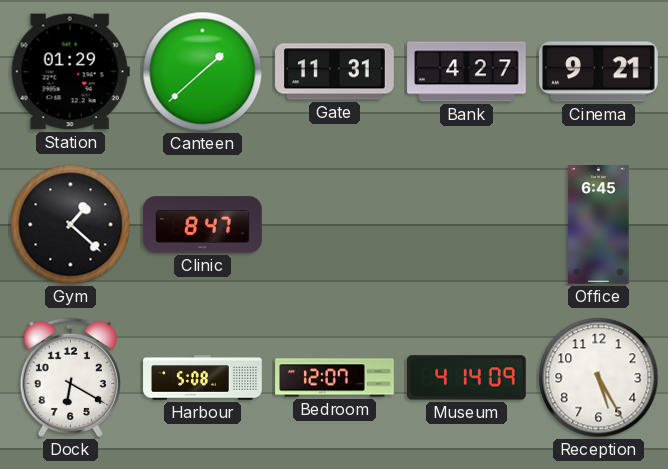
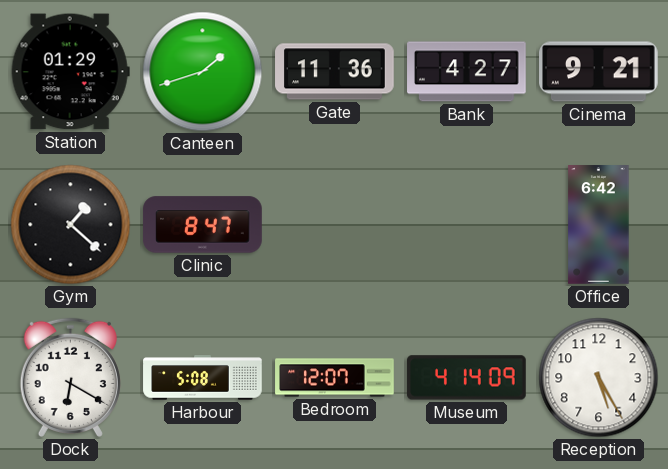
Canteen: 1:38 -> 1:42
Gate: 11:31 -> 11:36
Office: 6:45 -> 6:42
